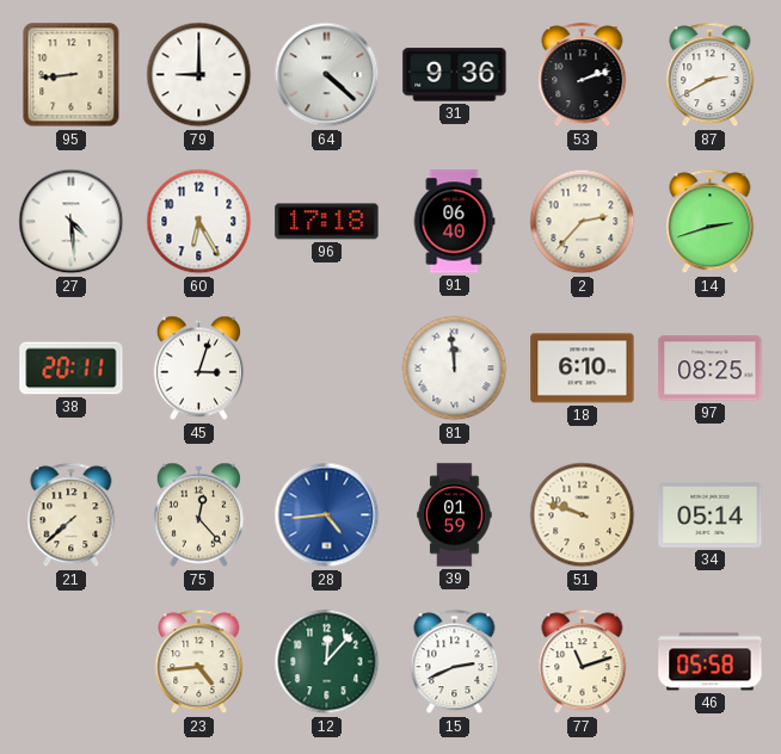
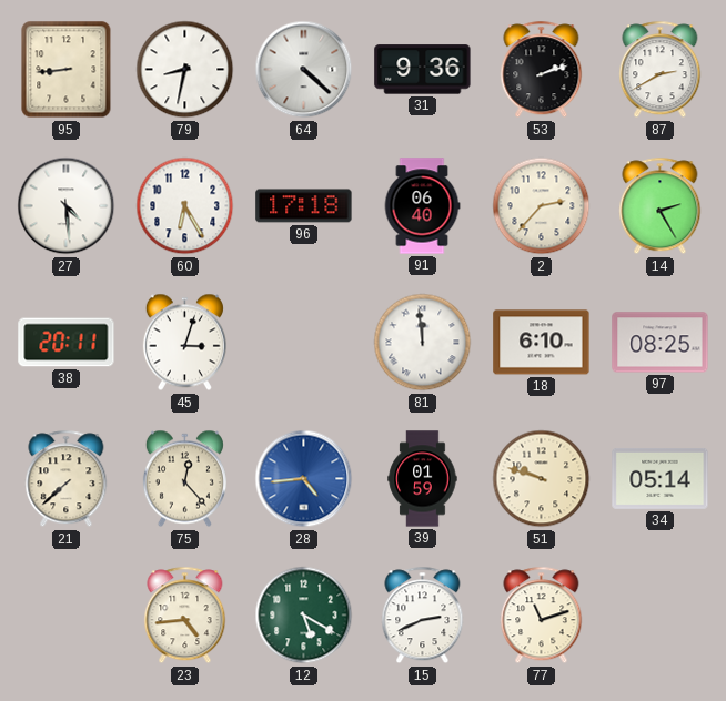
79: 9:00 -> 8:32
14: 2:42 -> 2:25
12: 12:07 -> 5:20
46: 05:58 -> none
